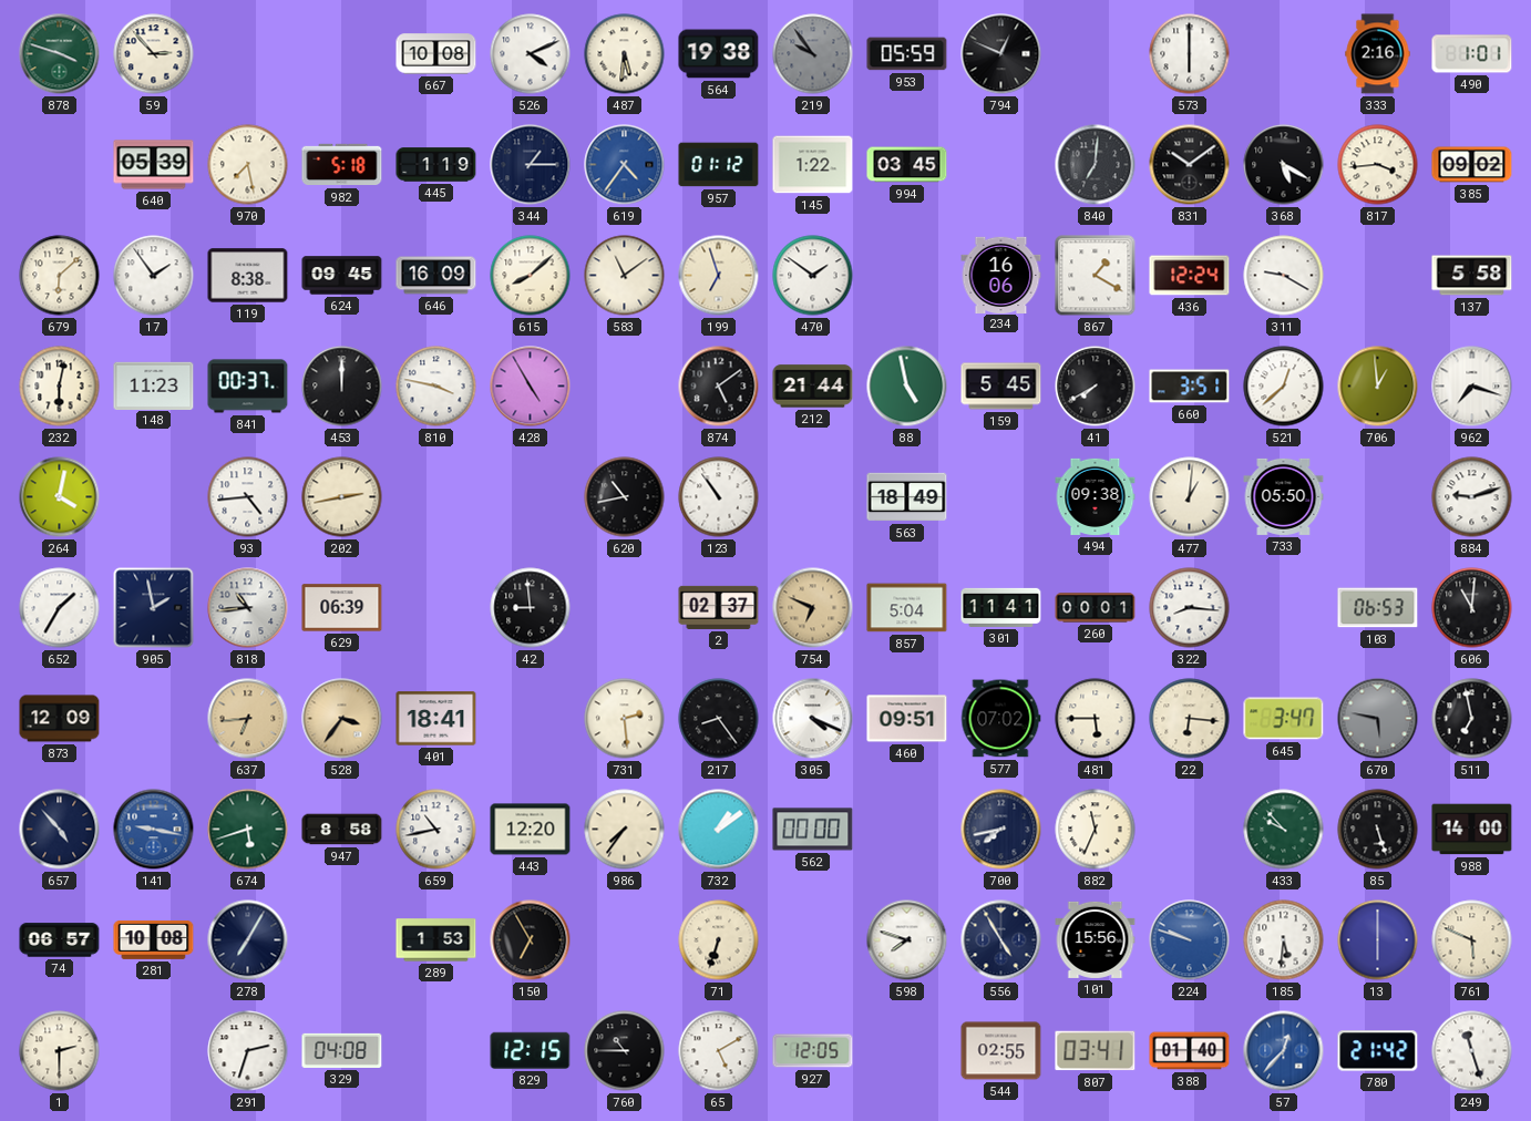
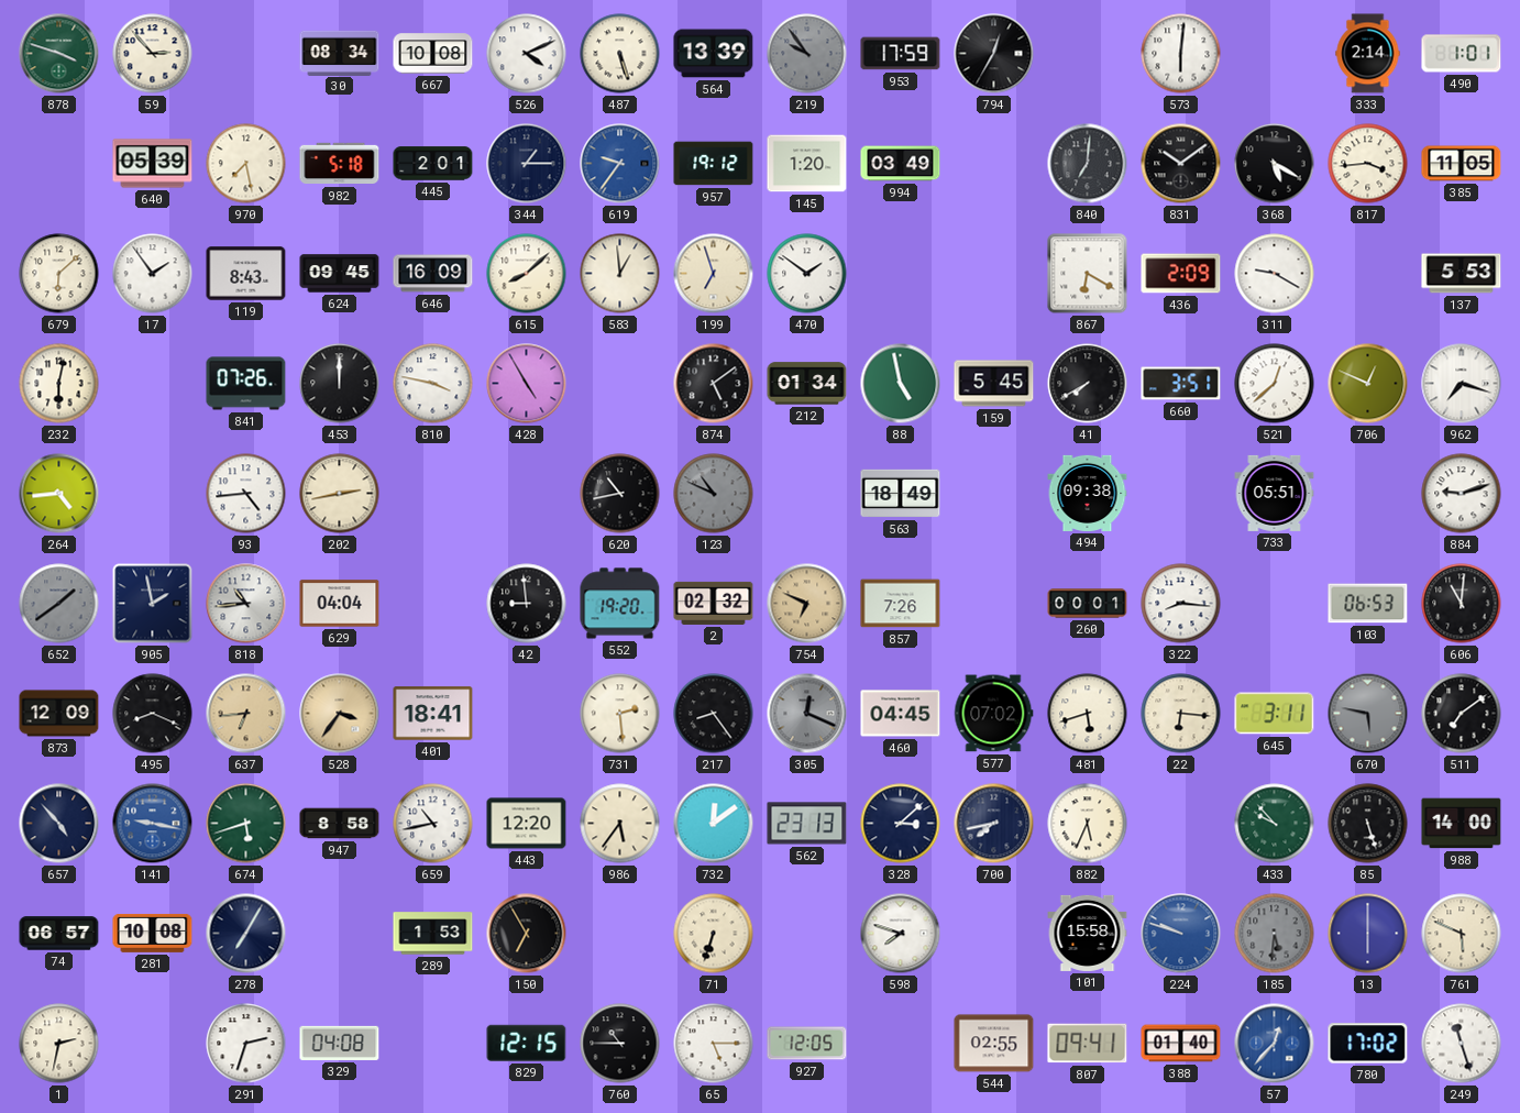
30: none -> 08:34
487: 5:31 -> 5:27
564: 19:38 -> 13:39
953: 05:59 -> 17:59
794: 12:49 -> 12:35
573: 6:00 -> 6:01
333: 2:16 -> 2:14
445: 1:19 -> 2:01
619: 4:36 -> 9:36
957: 01:12 -> 19:12
145: 1:22 -> 1:20
994: 03:45 -> 03:49
385: 09:02 -> 11:05
119: 8:38 -> 8:43
583: 11:09 -> 12:59
234: 16:06 -> none
867: 1:20 -> 6:20
436: 12:24 -> 2:09
137: 5:58 -> 5:53
148: 11:23 -> none
841: 00:37 -> 07:26
212: 21:44 -> 01:34
706: 12:59 -> 12:49
264: 4:02 -> 4:44
123: 10:54 -> 10:49
123 dial: white -> grey
477: 1:01 -> none
733: 05:50 -> 05:51
652: 1:35 -> 1:39
652 dial: white -> grey
629: 06:39 -> 04:04
552: none -> 19:20
2: 02:37 -> 02:32
857: 5:04 -> 7:26
301: 11:41 -> none
495: none -> 8:19
305: 4:19 -> 12:19
305 dial: white -> grey
460: 09:51 -> 04:45
481: 5:45 -> 5:42
645: 3:47 -> 3:11
511: 6:58 -> 7:09
986: 7:36 -> 5:36
732: 1:09 -> 12:09
562: 00:00 -> 23:13
328: none -> 3:08
882: 11:34 -> 5:34
556: 4:55 -> none
101: 15:56 -> 15:58
185 dial: white -> grey
1: 2:30 -> 2:32
65: 5:10 -> 5:15
807: 03:41 -> 09:41
780: 21:42 -> 17:02
